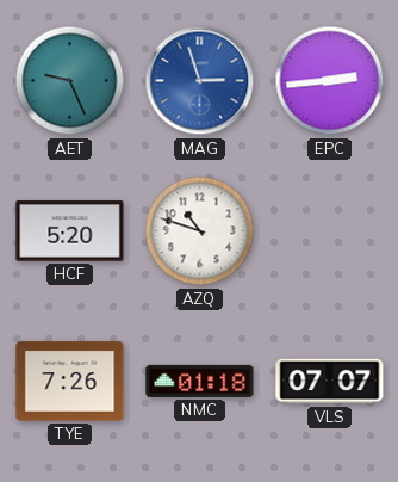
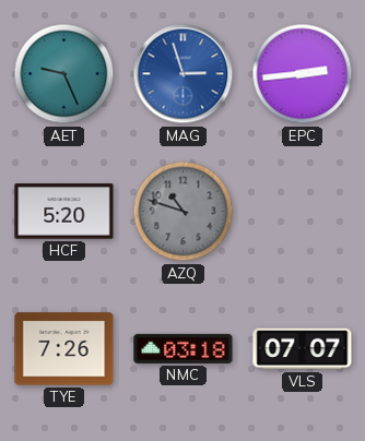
AZQ dial: white -> grey
NMC: 01:18 -> 03:18
